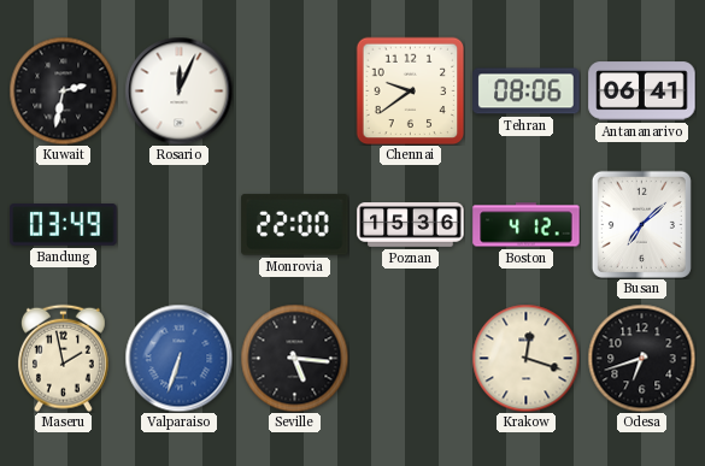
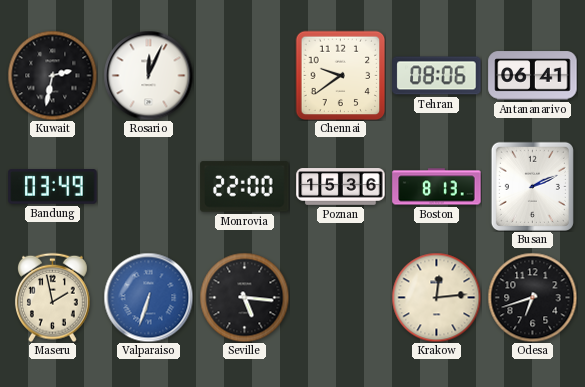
Boston: 4:12 -> 8:13
Busan: 7:08 -> 2:11
Krakow: 12:18 -> 12:14
